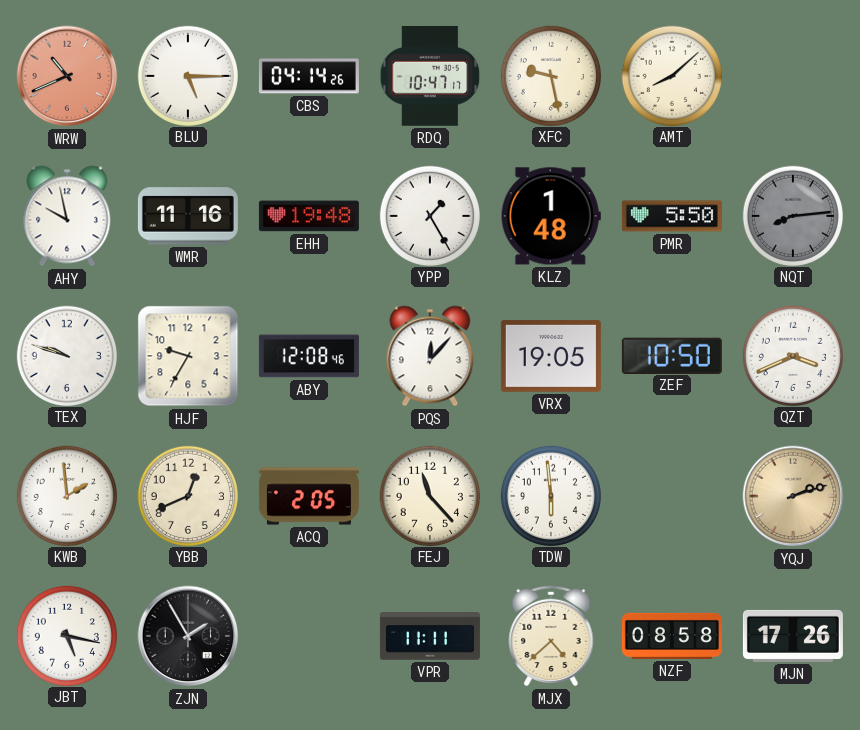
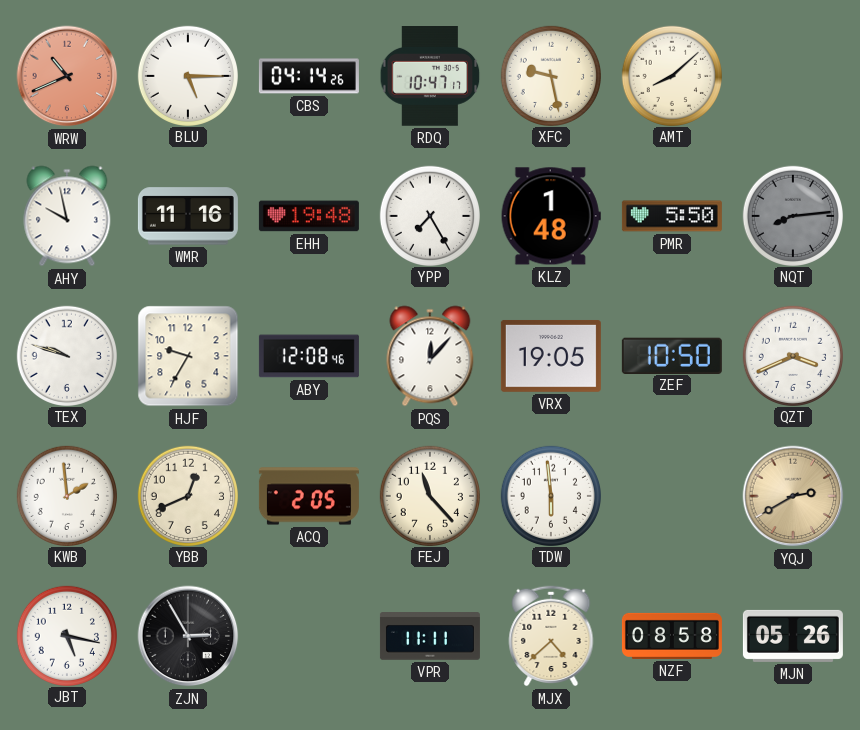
YPP: 1:25 -> 7:25
YQJ: 2:12 -> 2:40
ZJN: 1:55 -> 2:55
MJN: 17:26 -> 05:26
